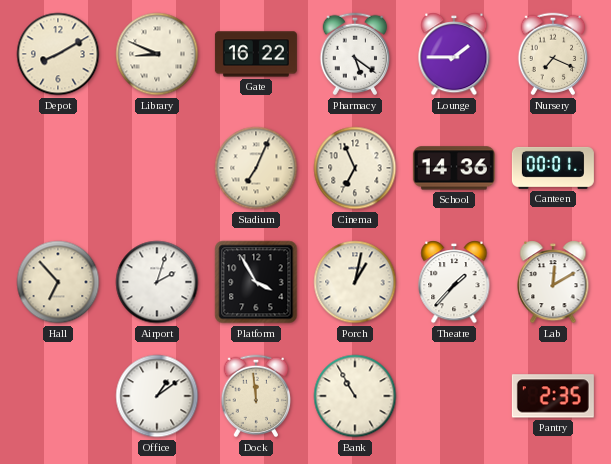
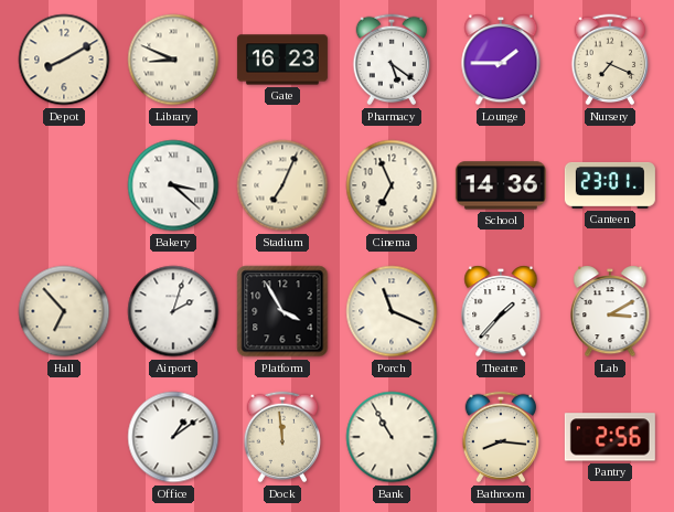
Gate: 16:22 -> 16:23
Bakery: none -> 3:22
Canteen: 00:01 -> 23:01
Porch: 1:02 -> 11:19
Lab: 12:10 -> 3:10
Bathroom: none -> 8:16
Pantry: 2:35 -> 2:56
